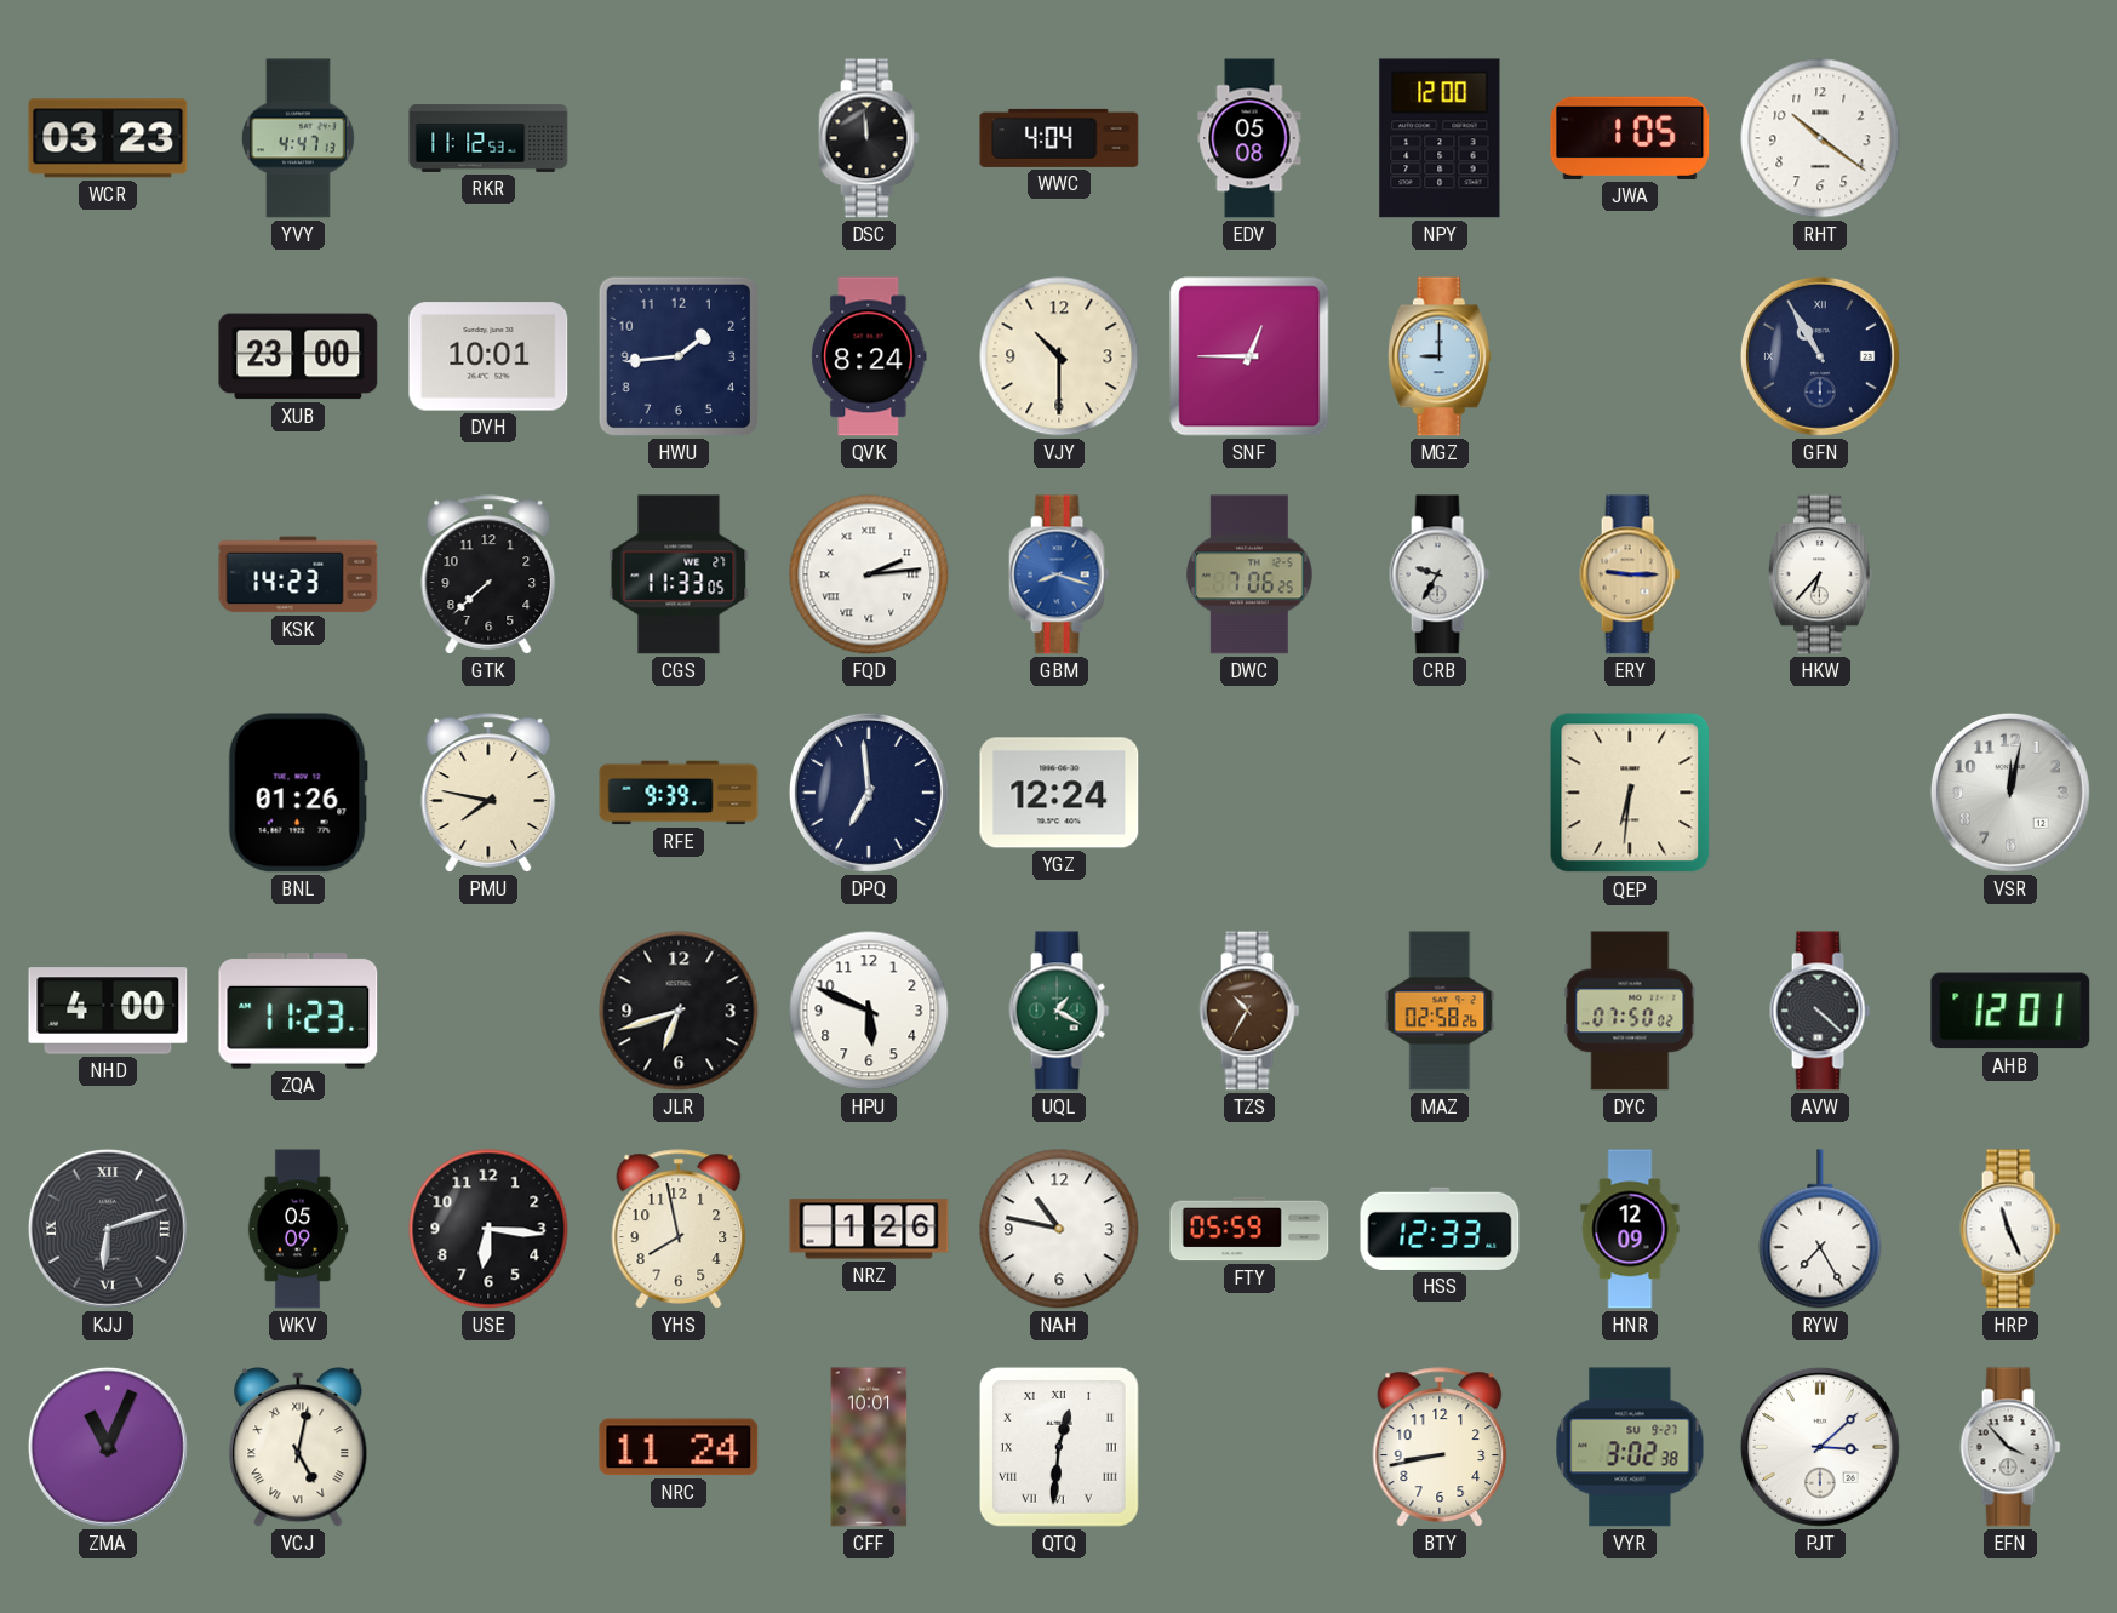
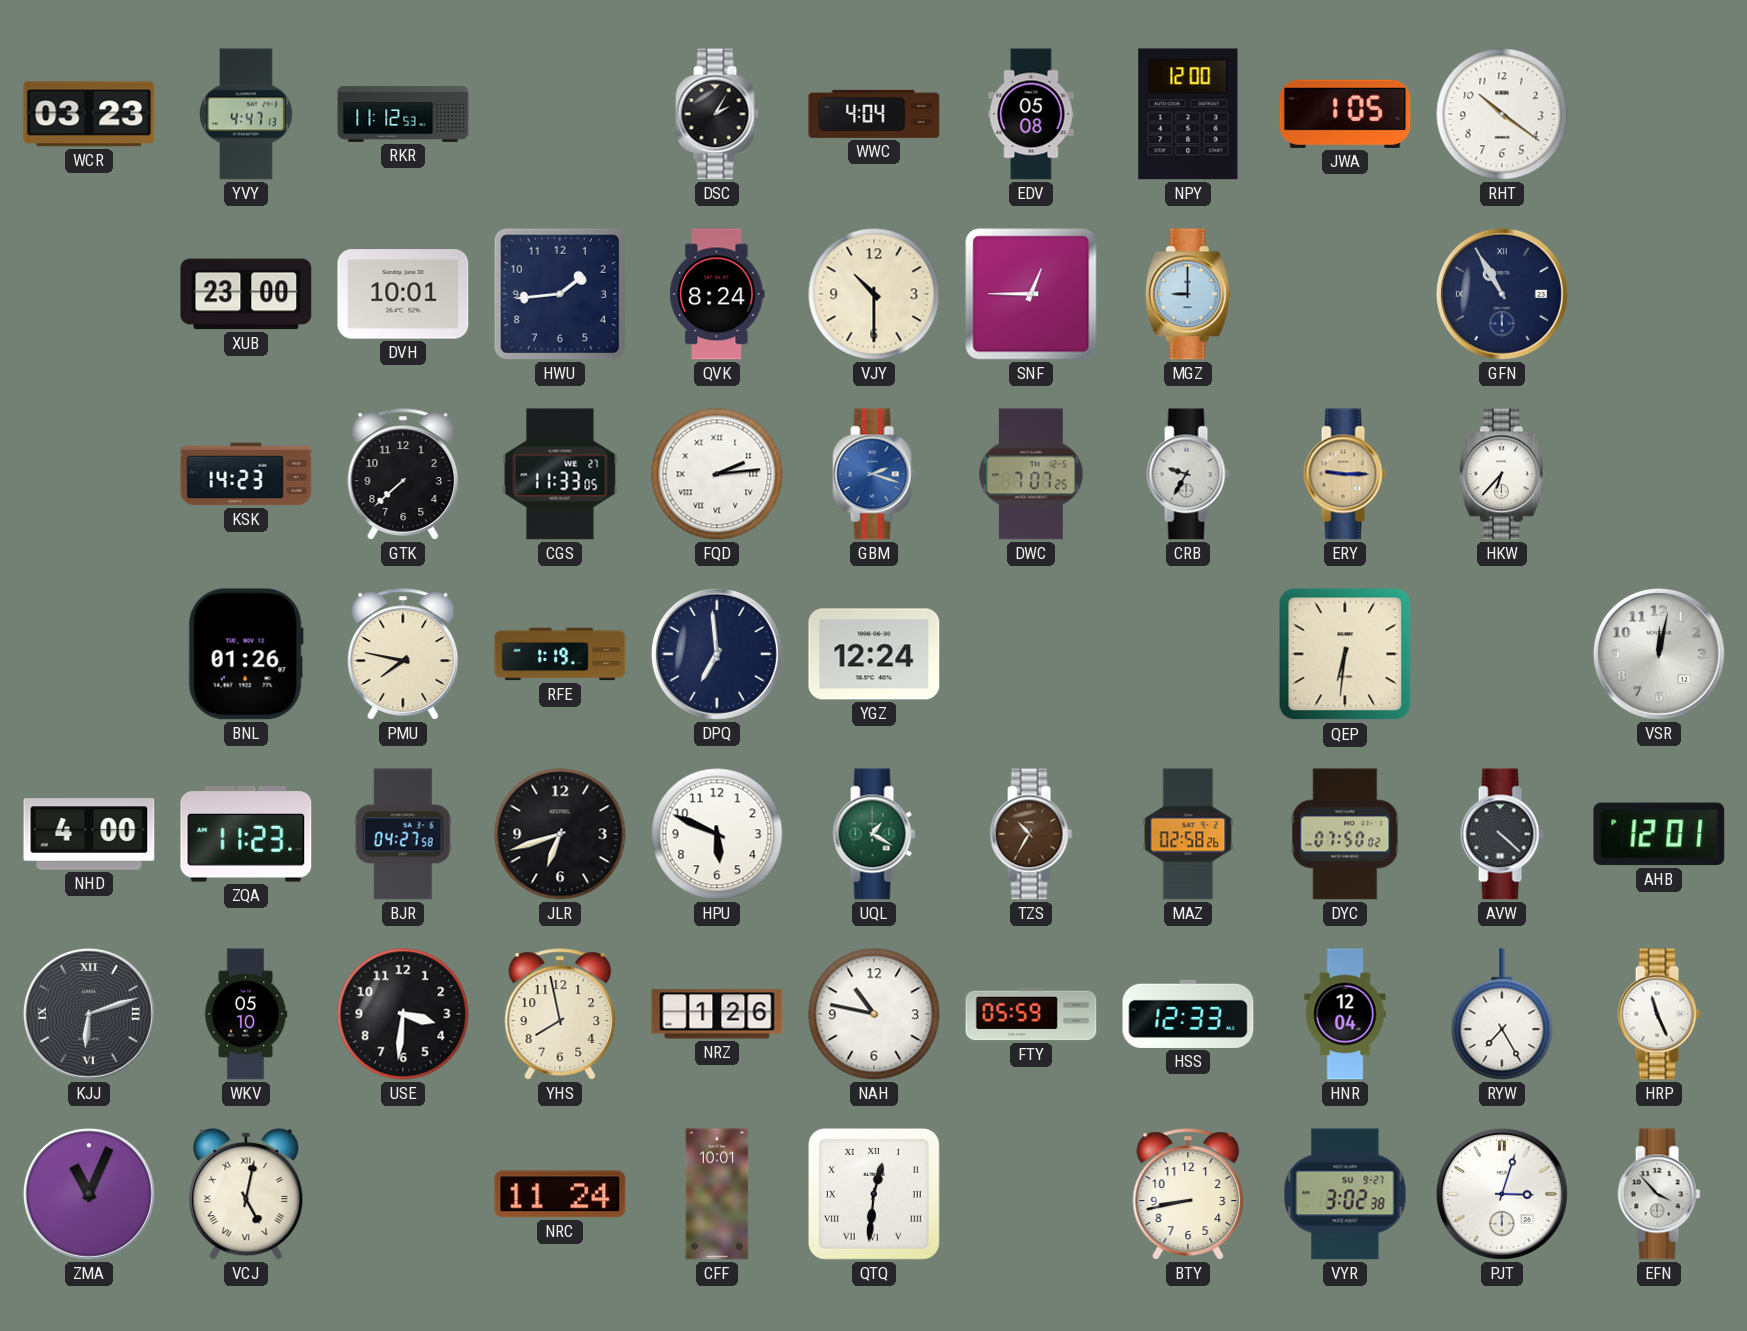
DSC: 11:59 -> 2:05
GBM: 8:18 -> 2:18
DWC: 7:06 -> 7:07
RFE: 9:39 -> 1:19
BJR: none -> 04:27
WKV: 05:09 -> 05:10
USE: 6:16 -> 3:31
HNR: 12:09 -> 12:04
PJT: 3:08 -> 3:03
